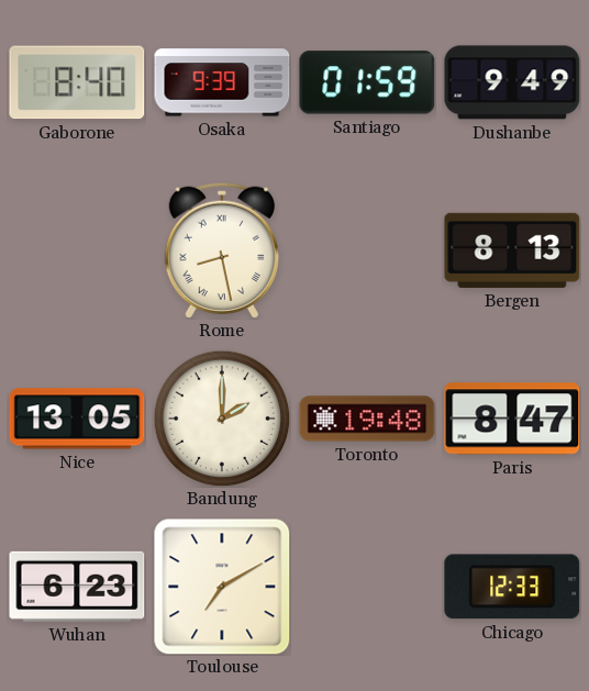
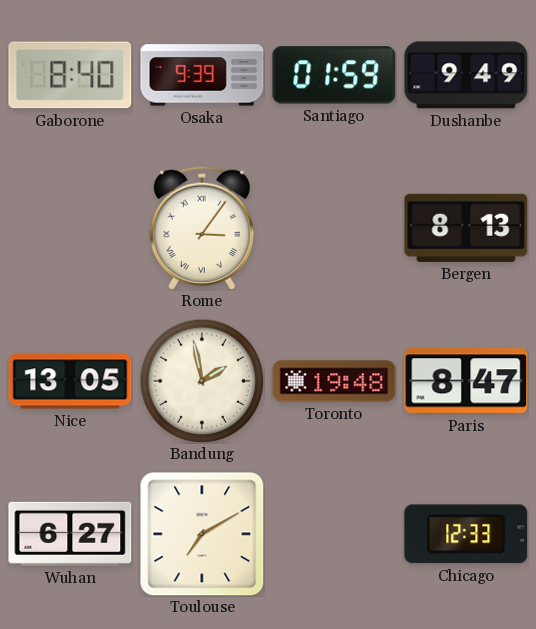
Rome: 8:28 -> 3:06
Bandung: 2:00 -> 1:58
Wuhan: 6:23 -> 6:27
